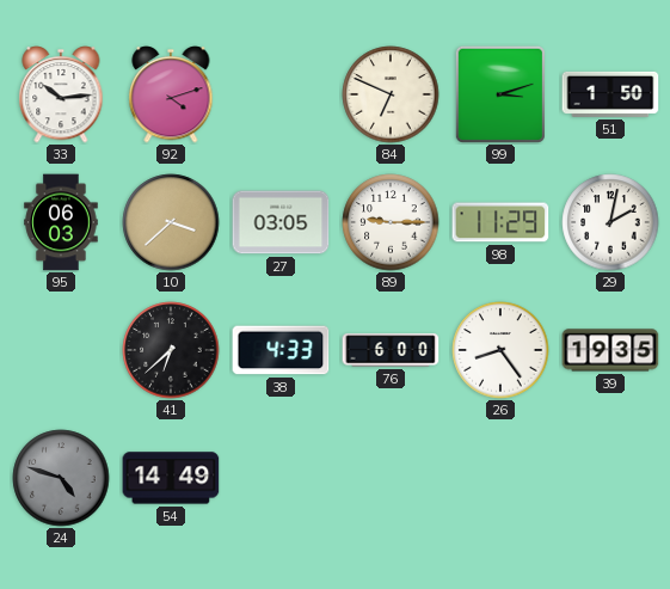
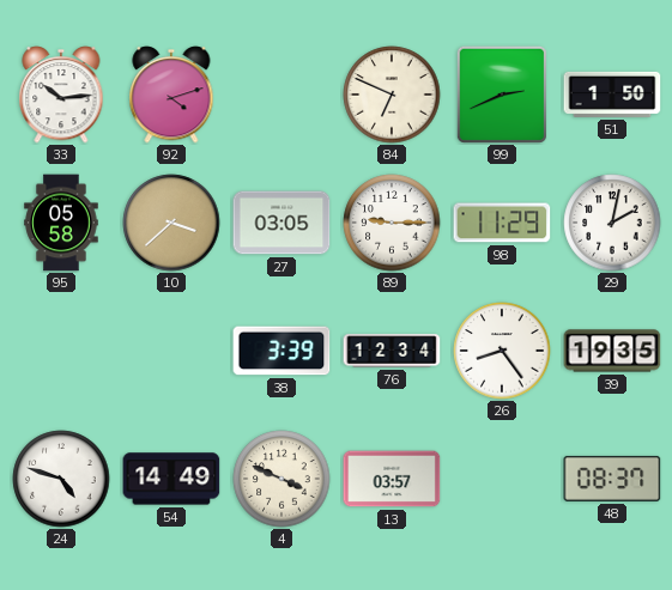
99: 3:12 -> 2:41
95: 06:03 -> 05:58
41: 6:38 -> none
38: 4:33 -> 3:39
76: 6:00 -> 12:34
24 dial: grey -> white
4: none -> 3:49
13: none -> 03:57
48: none -> 08:37
